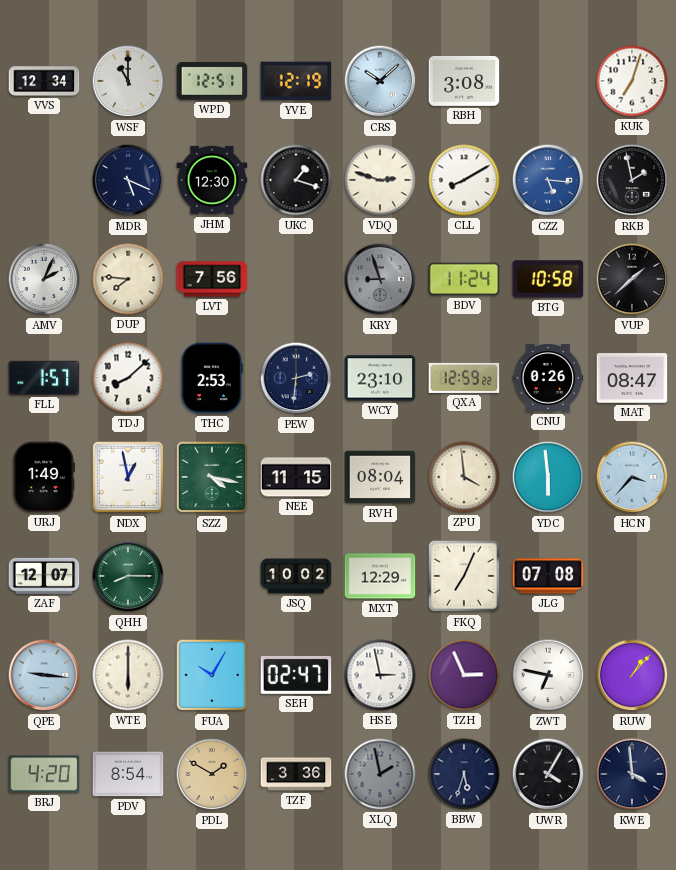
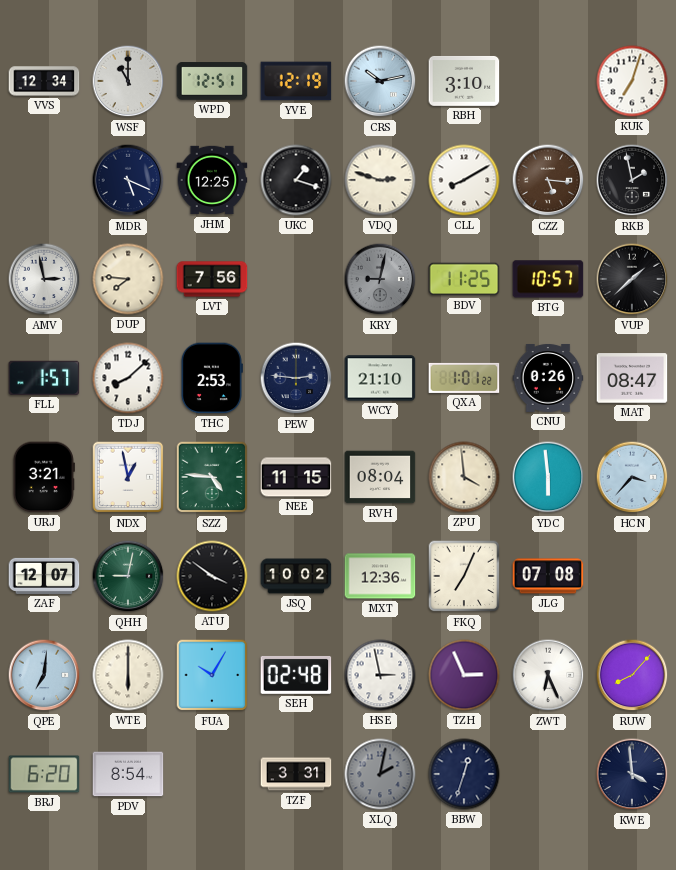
CRS: 10:08 -> 10:13
RBH: 3:08 -> 3:10
JHM: 12:30 -> 12:25
CZZ dial: blue -> brown
AMV: 2:04 -> 2:58
KRY: 8:57 -> 9:02
BDV: 11:24 -> 11:25
BTG: 10:58 -> 10:57
PEW: 2:31 -> 2:46
WCY: 23:10 -> 21:10
QXA: 12:59 -> 1:01
URJ: 1:49 -> 3:21
SZZ: 4:17 -> 4:46
QHH: 8:15 -> 9:02
ATU: none -> 3:51
MXT: 12:29 -> 12:36
QPE: 9:16 -> 7:01
SEH: 02:47 -> 02:48
ZWT: 6:47 -> 6:26
RUW: 1:07 -> 8:07
BRJ: 4:20 -> 6:20
PDL: 1:50 -> none
TZF: 3:36 -> 3:31
XLQ: 1:58 -> 2:02
BBW: 5:33 -> 12:33
UWR: 4:05 -> none
